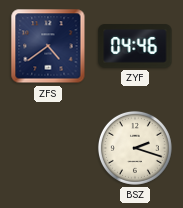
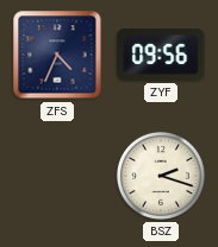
ZFS: 4:39 -> 4:34
ZYF: 04:46 -> 09:56
